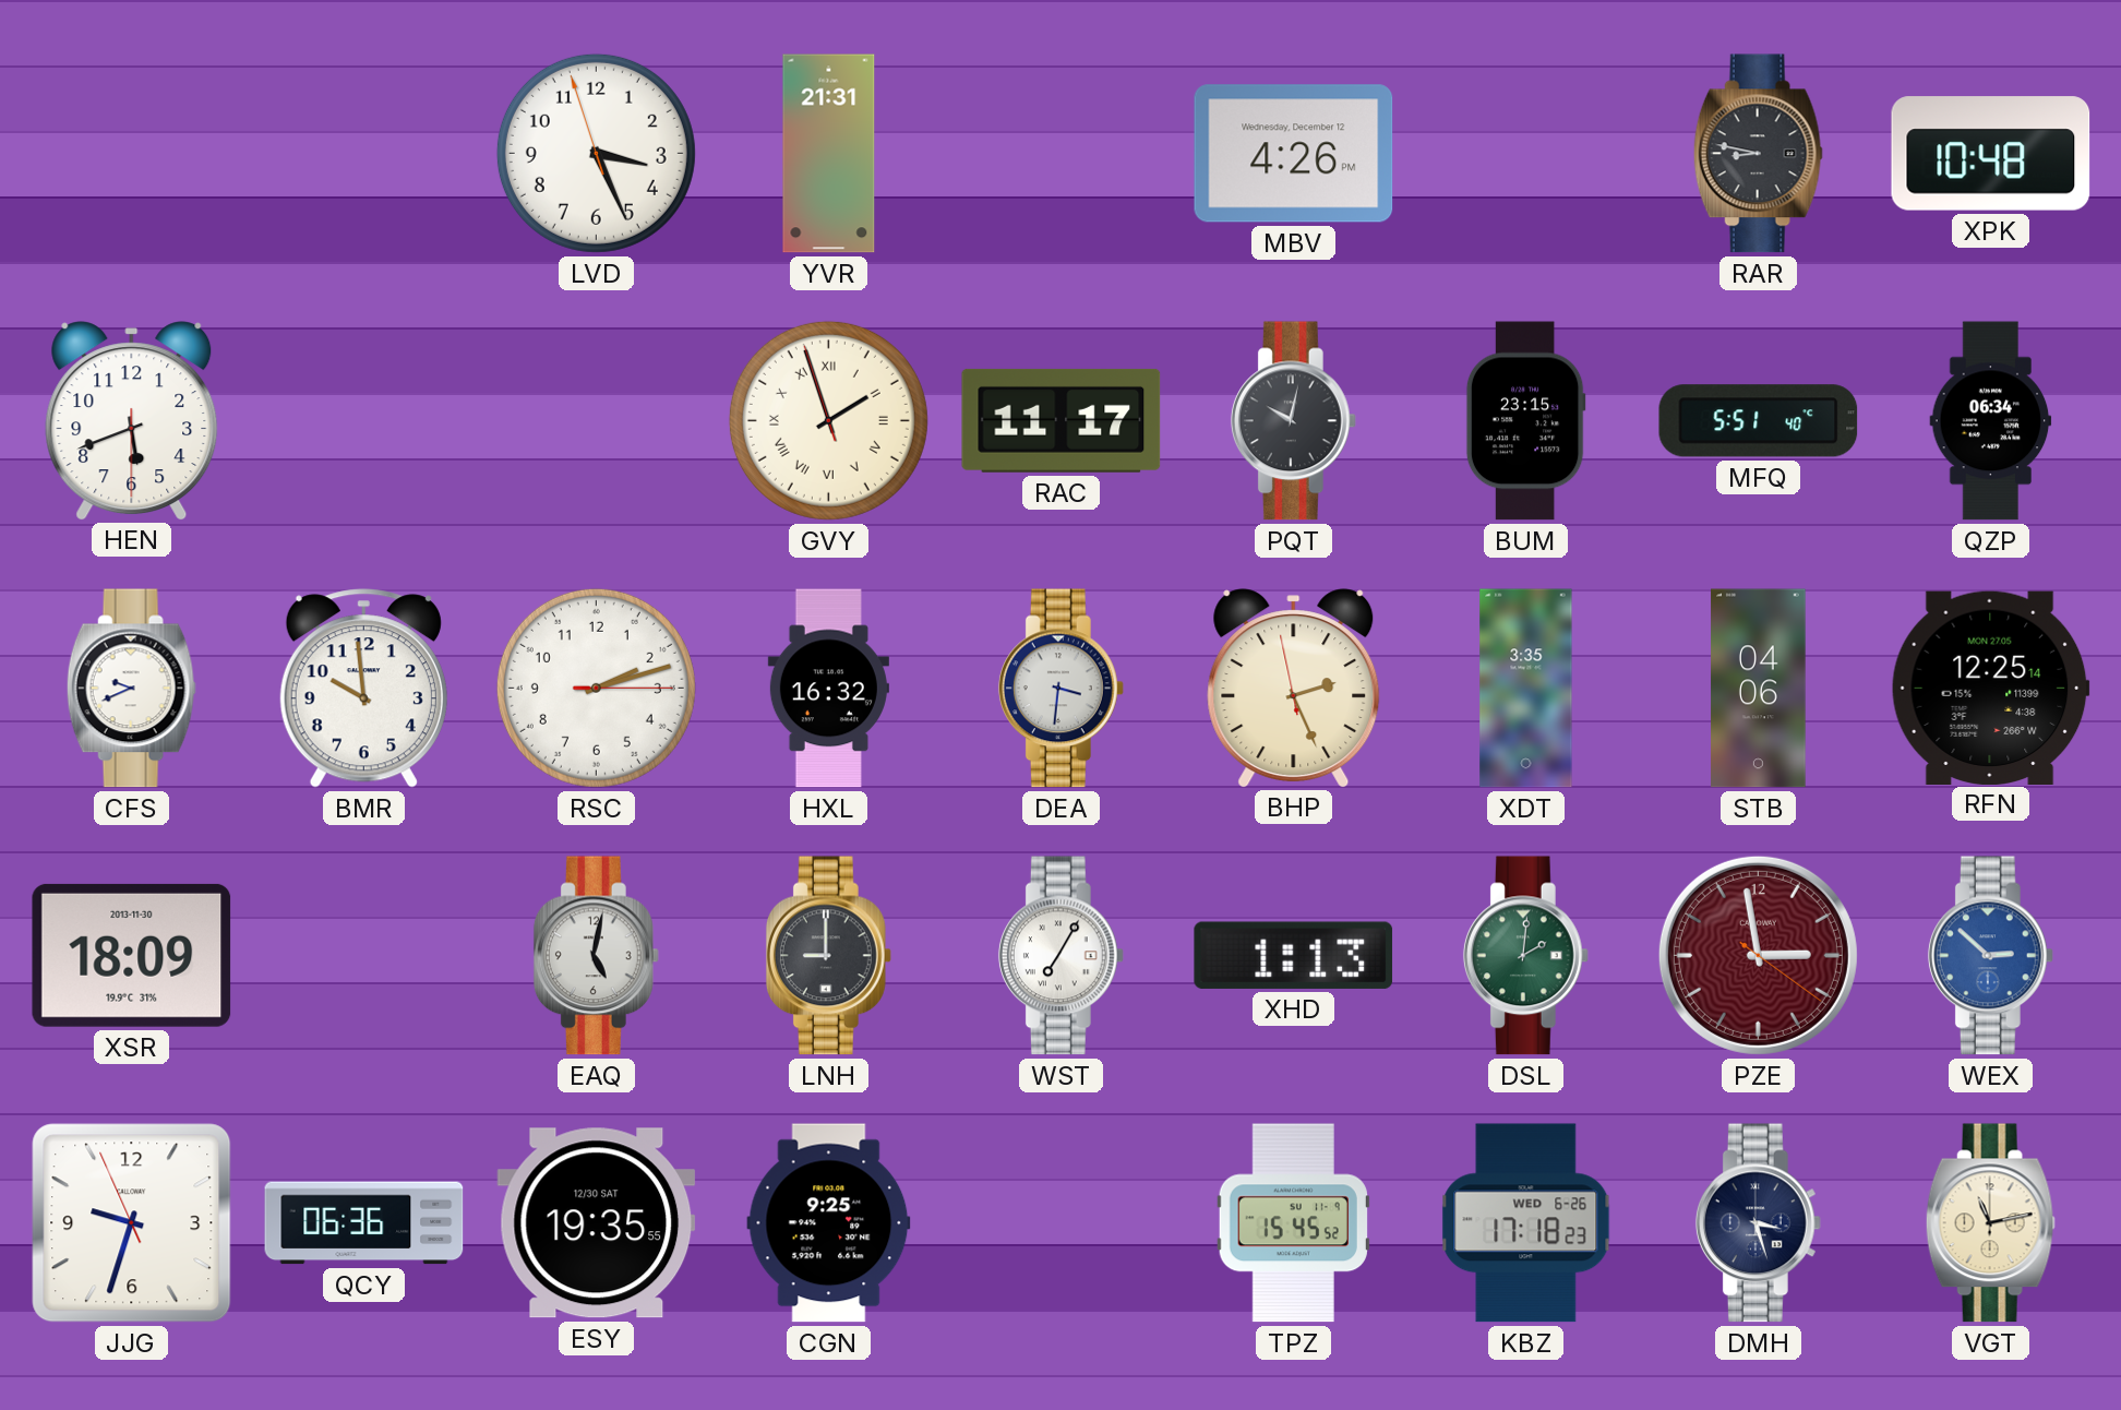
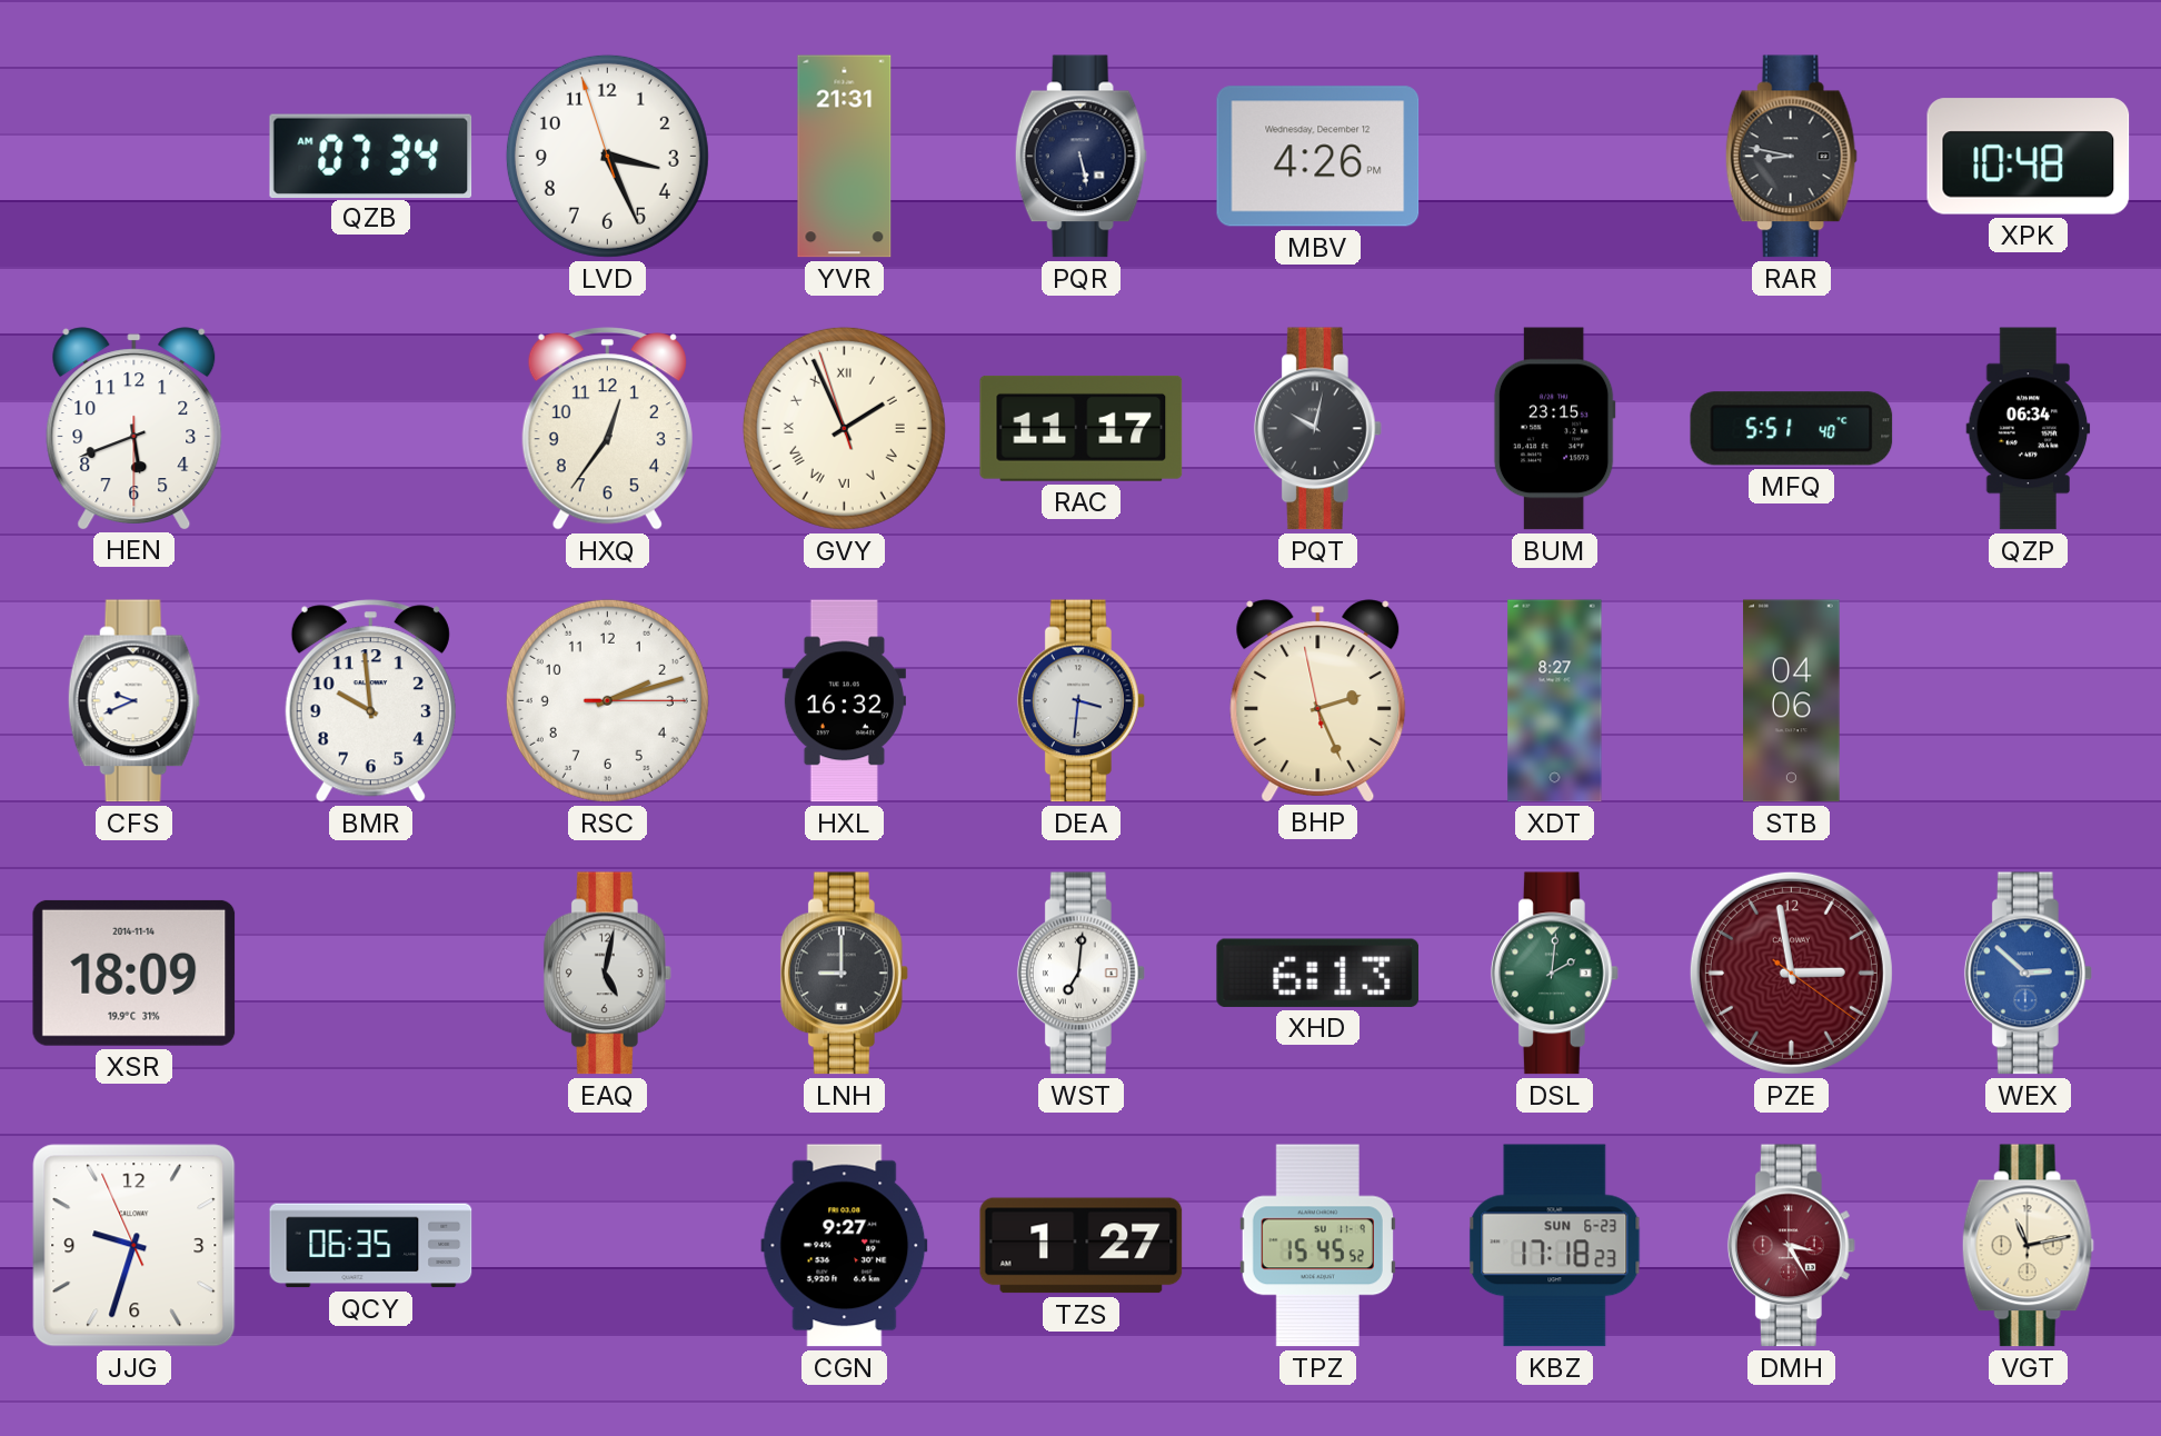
QZB: none -> 07:34
PQR: none -> 5:28
HXQ: none -> 12:36
GVY: 1:56 -> 1:55
XDT: 3:35 -> 8:27
RFN: 12:25 -> none
XSR date: 2013-11-30 -> 2014-11-14
WST: 7:05 -> 7:01
XHD: 1:13 -> 6:13
QCY: 06:36 -> 06:35
ESY: 19:35 -> none
CGN: 9:25 -> 9:27
TZS: none -> 1:27
KBZ date: WED 6-26 -> SUN 6-23
DMH: 3:27 -> 3:25
DMH dial: navy -> burgundy
